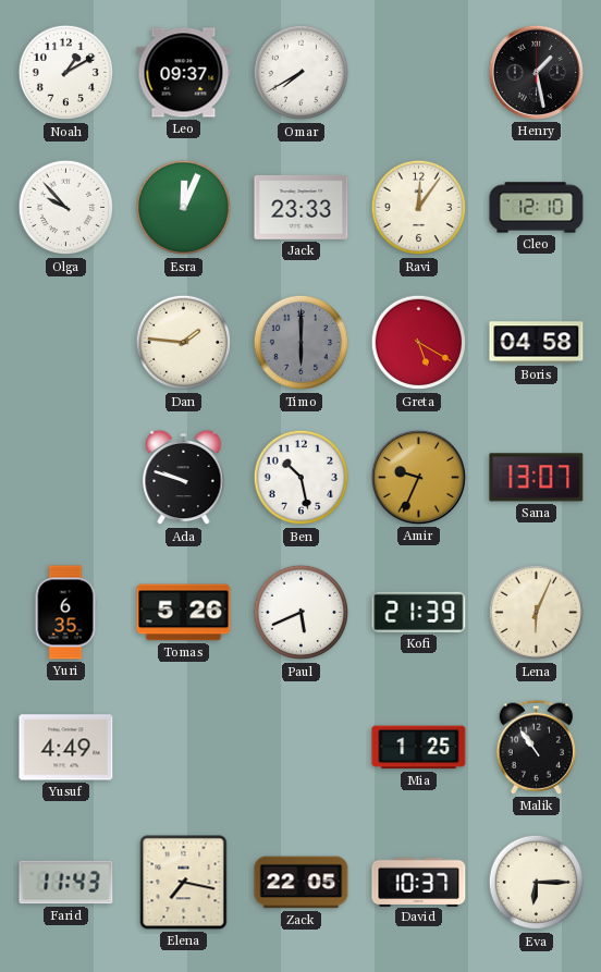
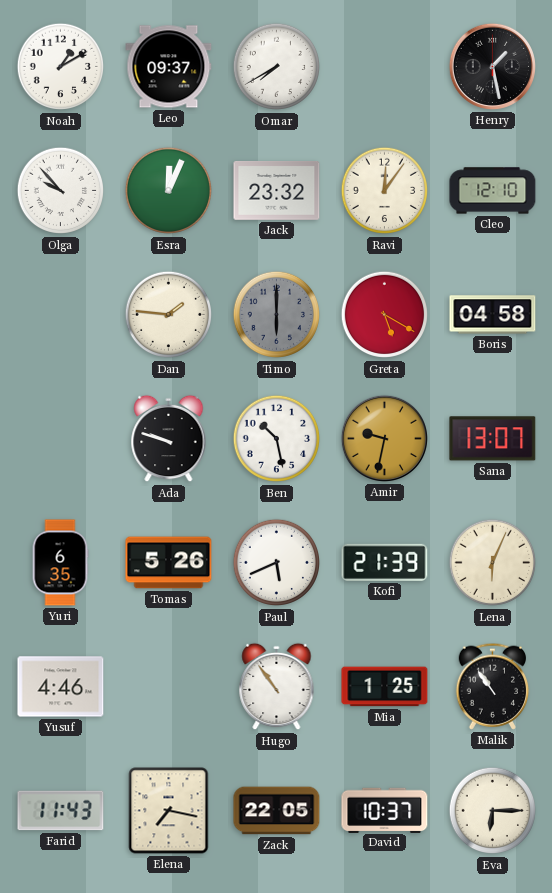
Jack: 23:33 -> 23:32
Amir: 9:34 -> 9:32
Yusuf: 4:49 -> 4:46
Hugo: none -> 10:54
